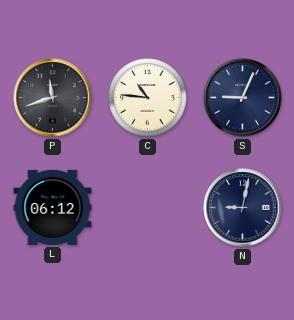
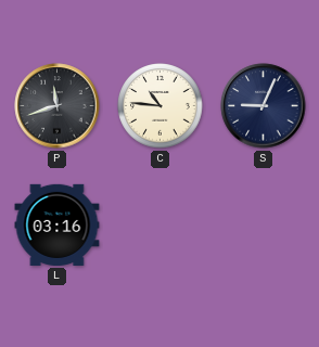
L: 06:12 -> 03:16
N: 9:02 -> none
